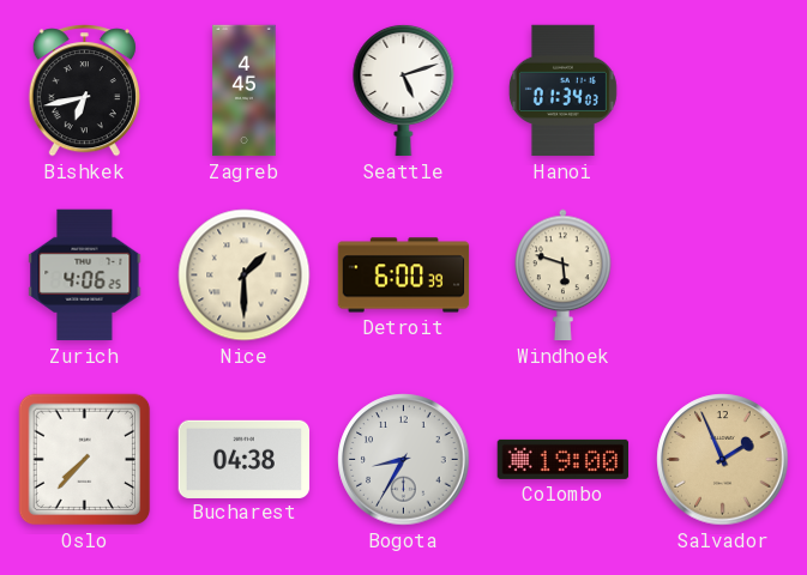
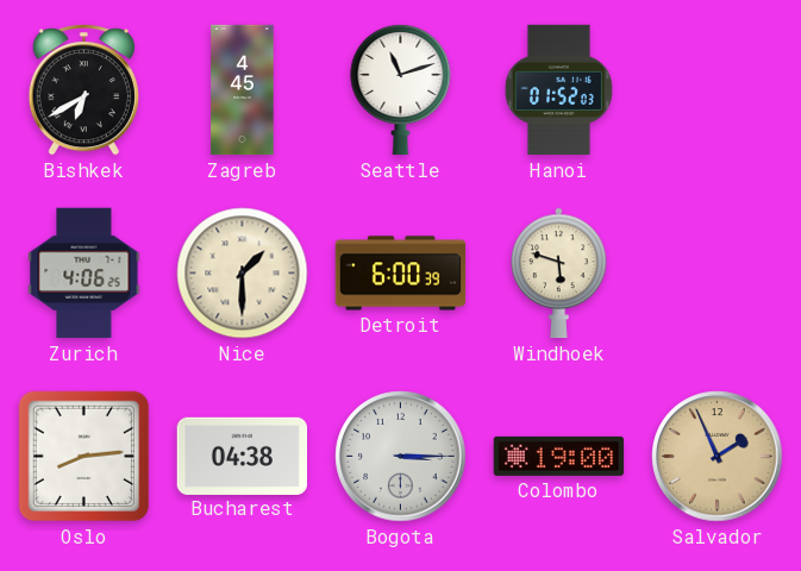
Bishkek: 6:43 -> 6:40
Seattle: 5:12 -> 11:12
Hanoi: 01:34 -> 01:52
Oslo: 7:37 -> 8:14
Bogota: 8:35 -> 3:15
